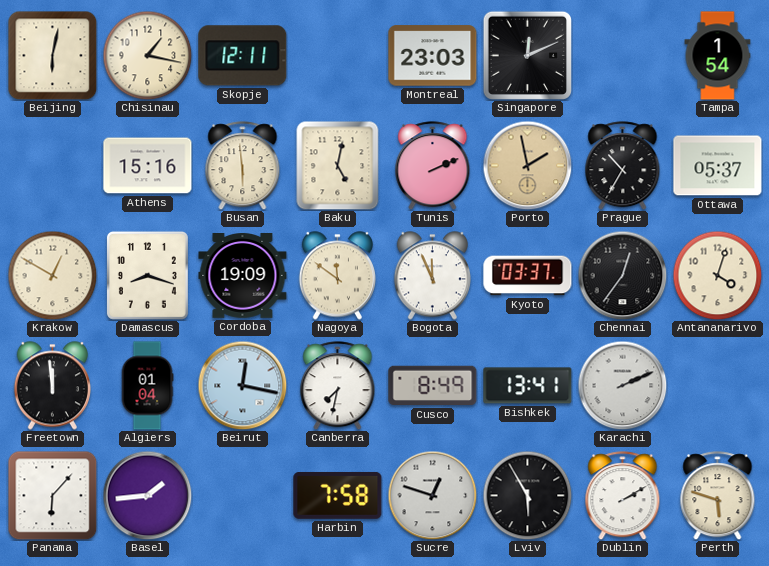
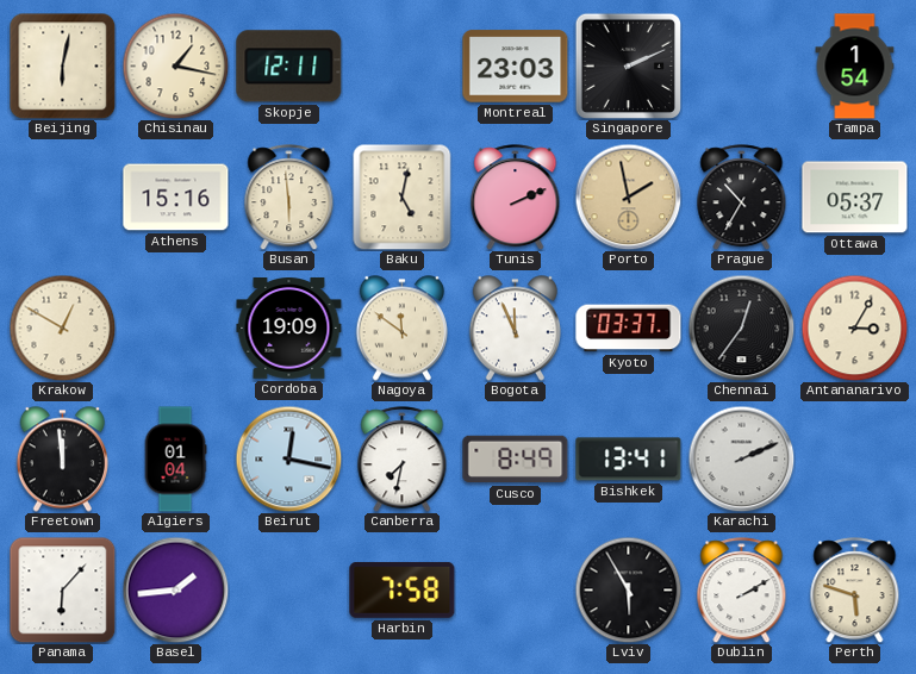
Singapore: 12:11 -> 2:11
Damascus: 8:18 -> none
Antananarivo: 4:03 -> 3:05
Sucre: 12:48 -> none
